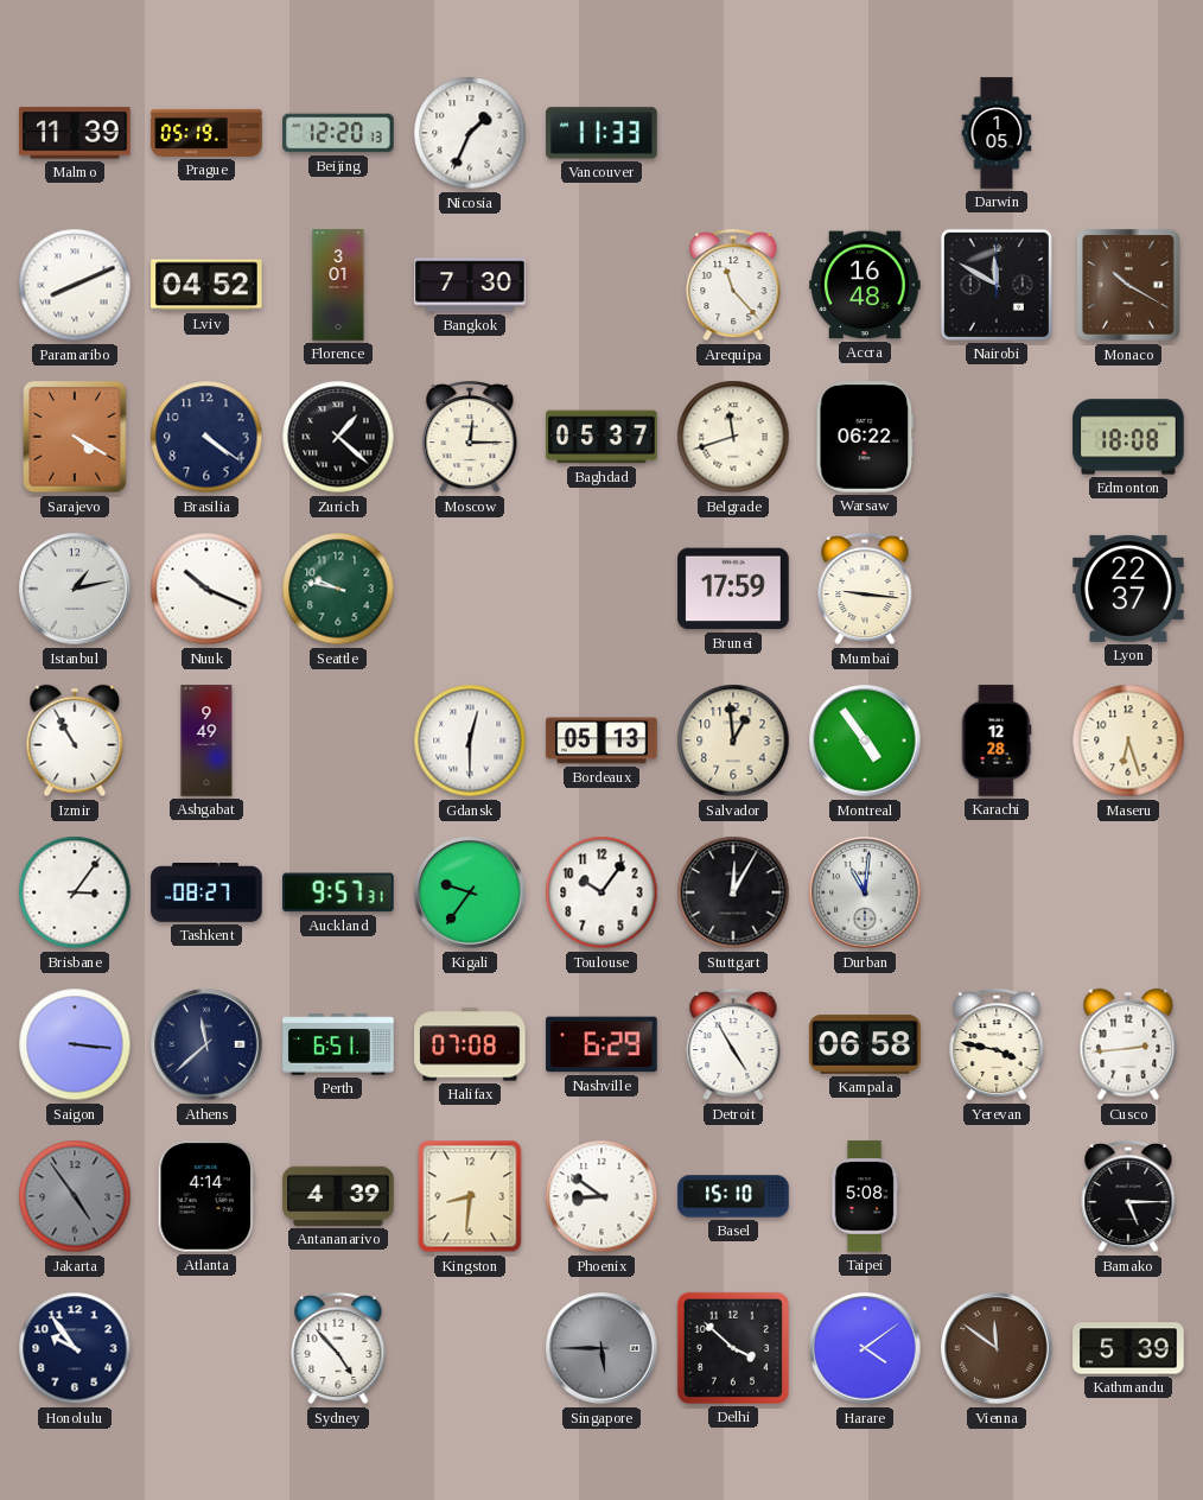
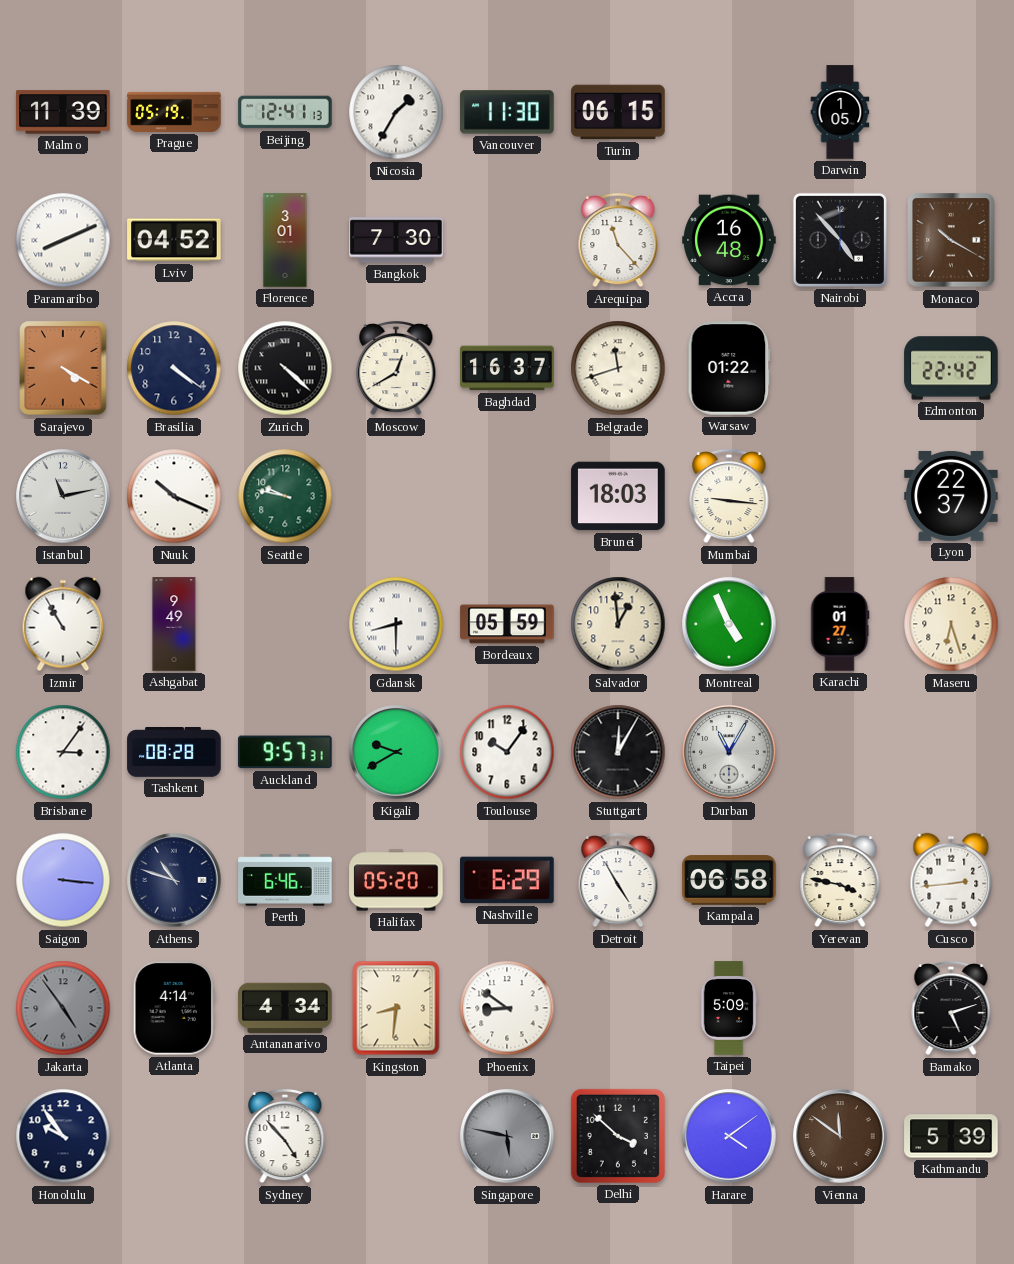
Beijing: 12:20 -> 12:41
Nicosia: 1:34 -> 1:35
Vancouver: 11:33 -> 11:30
Turin: none -> 06:15
Nairobi: 11:50 -> 4:53
Zurich: 1:22 -> 4:22
Moscow: 12:15 -> 12:40
Baghdad: 05:37 -> 16:37
Warsaw: 06:22 -> 01:22
Edmonton: 18:08 -> 22:42
Istanbul: 1:13 -> 11:13
Brunei: 17:59 -> 18:03
Gdansk: 12:30 -> 8:30
Bordeaux: 05:13 -> 05:59
Montreal: 4:54 -> 4:56
Karachi: 12:28 -> 01:27
Tashkent: 08:27 -> 08:28
Kigali: 9:36 -> 9:40
Durban: 11:01 -> 11:05
Athens: 11:38 -> 10:48
Perth: 6:51 -> 6:46
Halifax: 07:08 -> 05:20
Antananarivo: 4:39 -> 4:34
Basel: 15:10 -> none
Taipei: 5:08 -> 5:09
Bamako: 5:15 -> 5:12
Singapore: 5:45 -> 5:47
